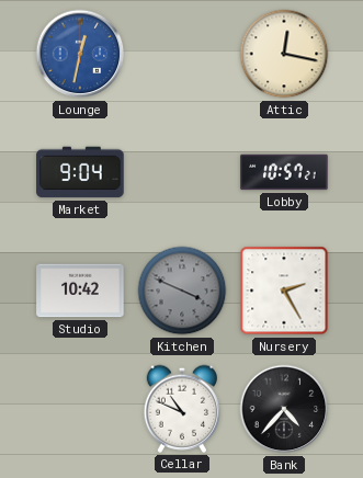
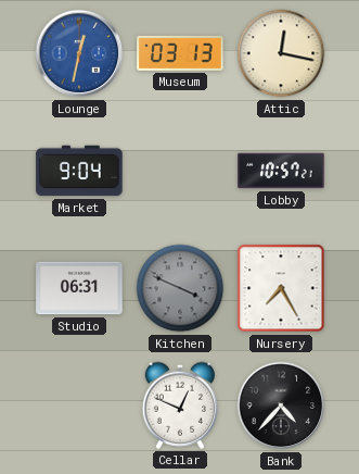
Museum: none -> 03:13
Studio: 10:42 -> 06:31
Nursery: 2:25 -> 7:25
Cellar: 10:49 -> 12:49
